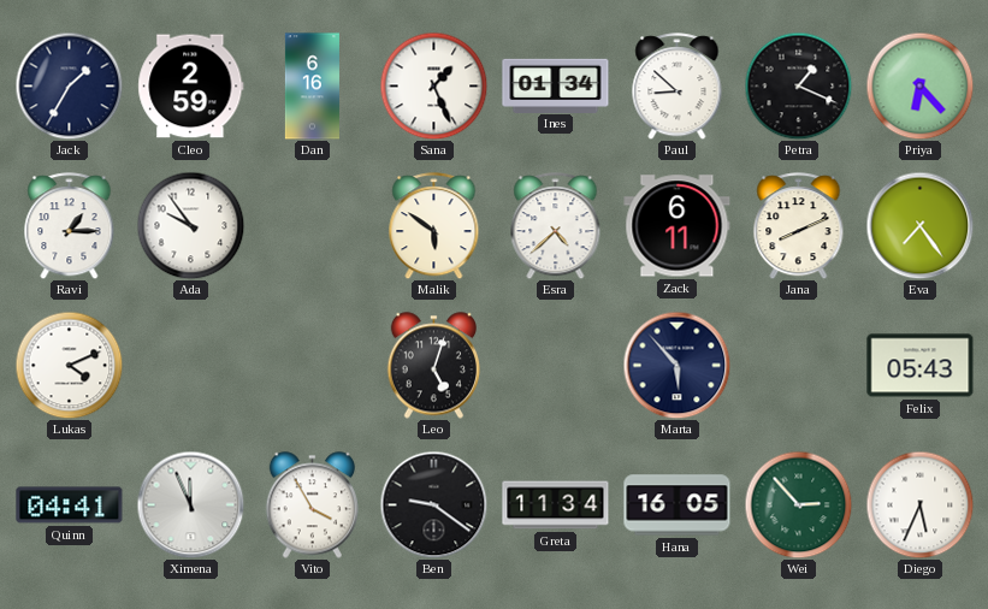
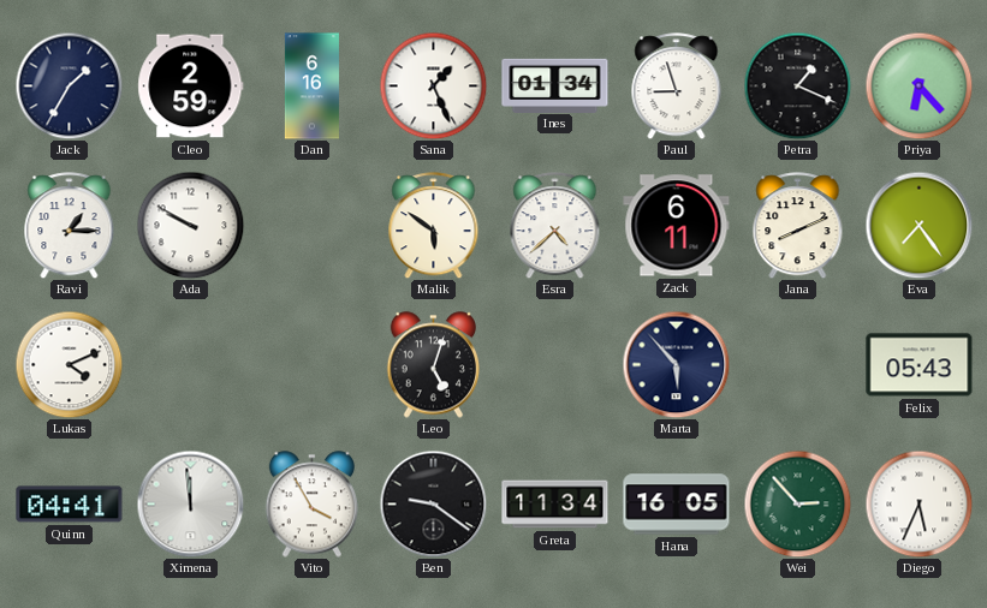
Paul: 8:52 -> 8:57
Ada: 9:54 -> 9:50
Ximena: 11:56 -> 11:59
